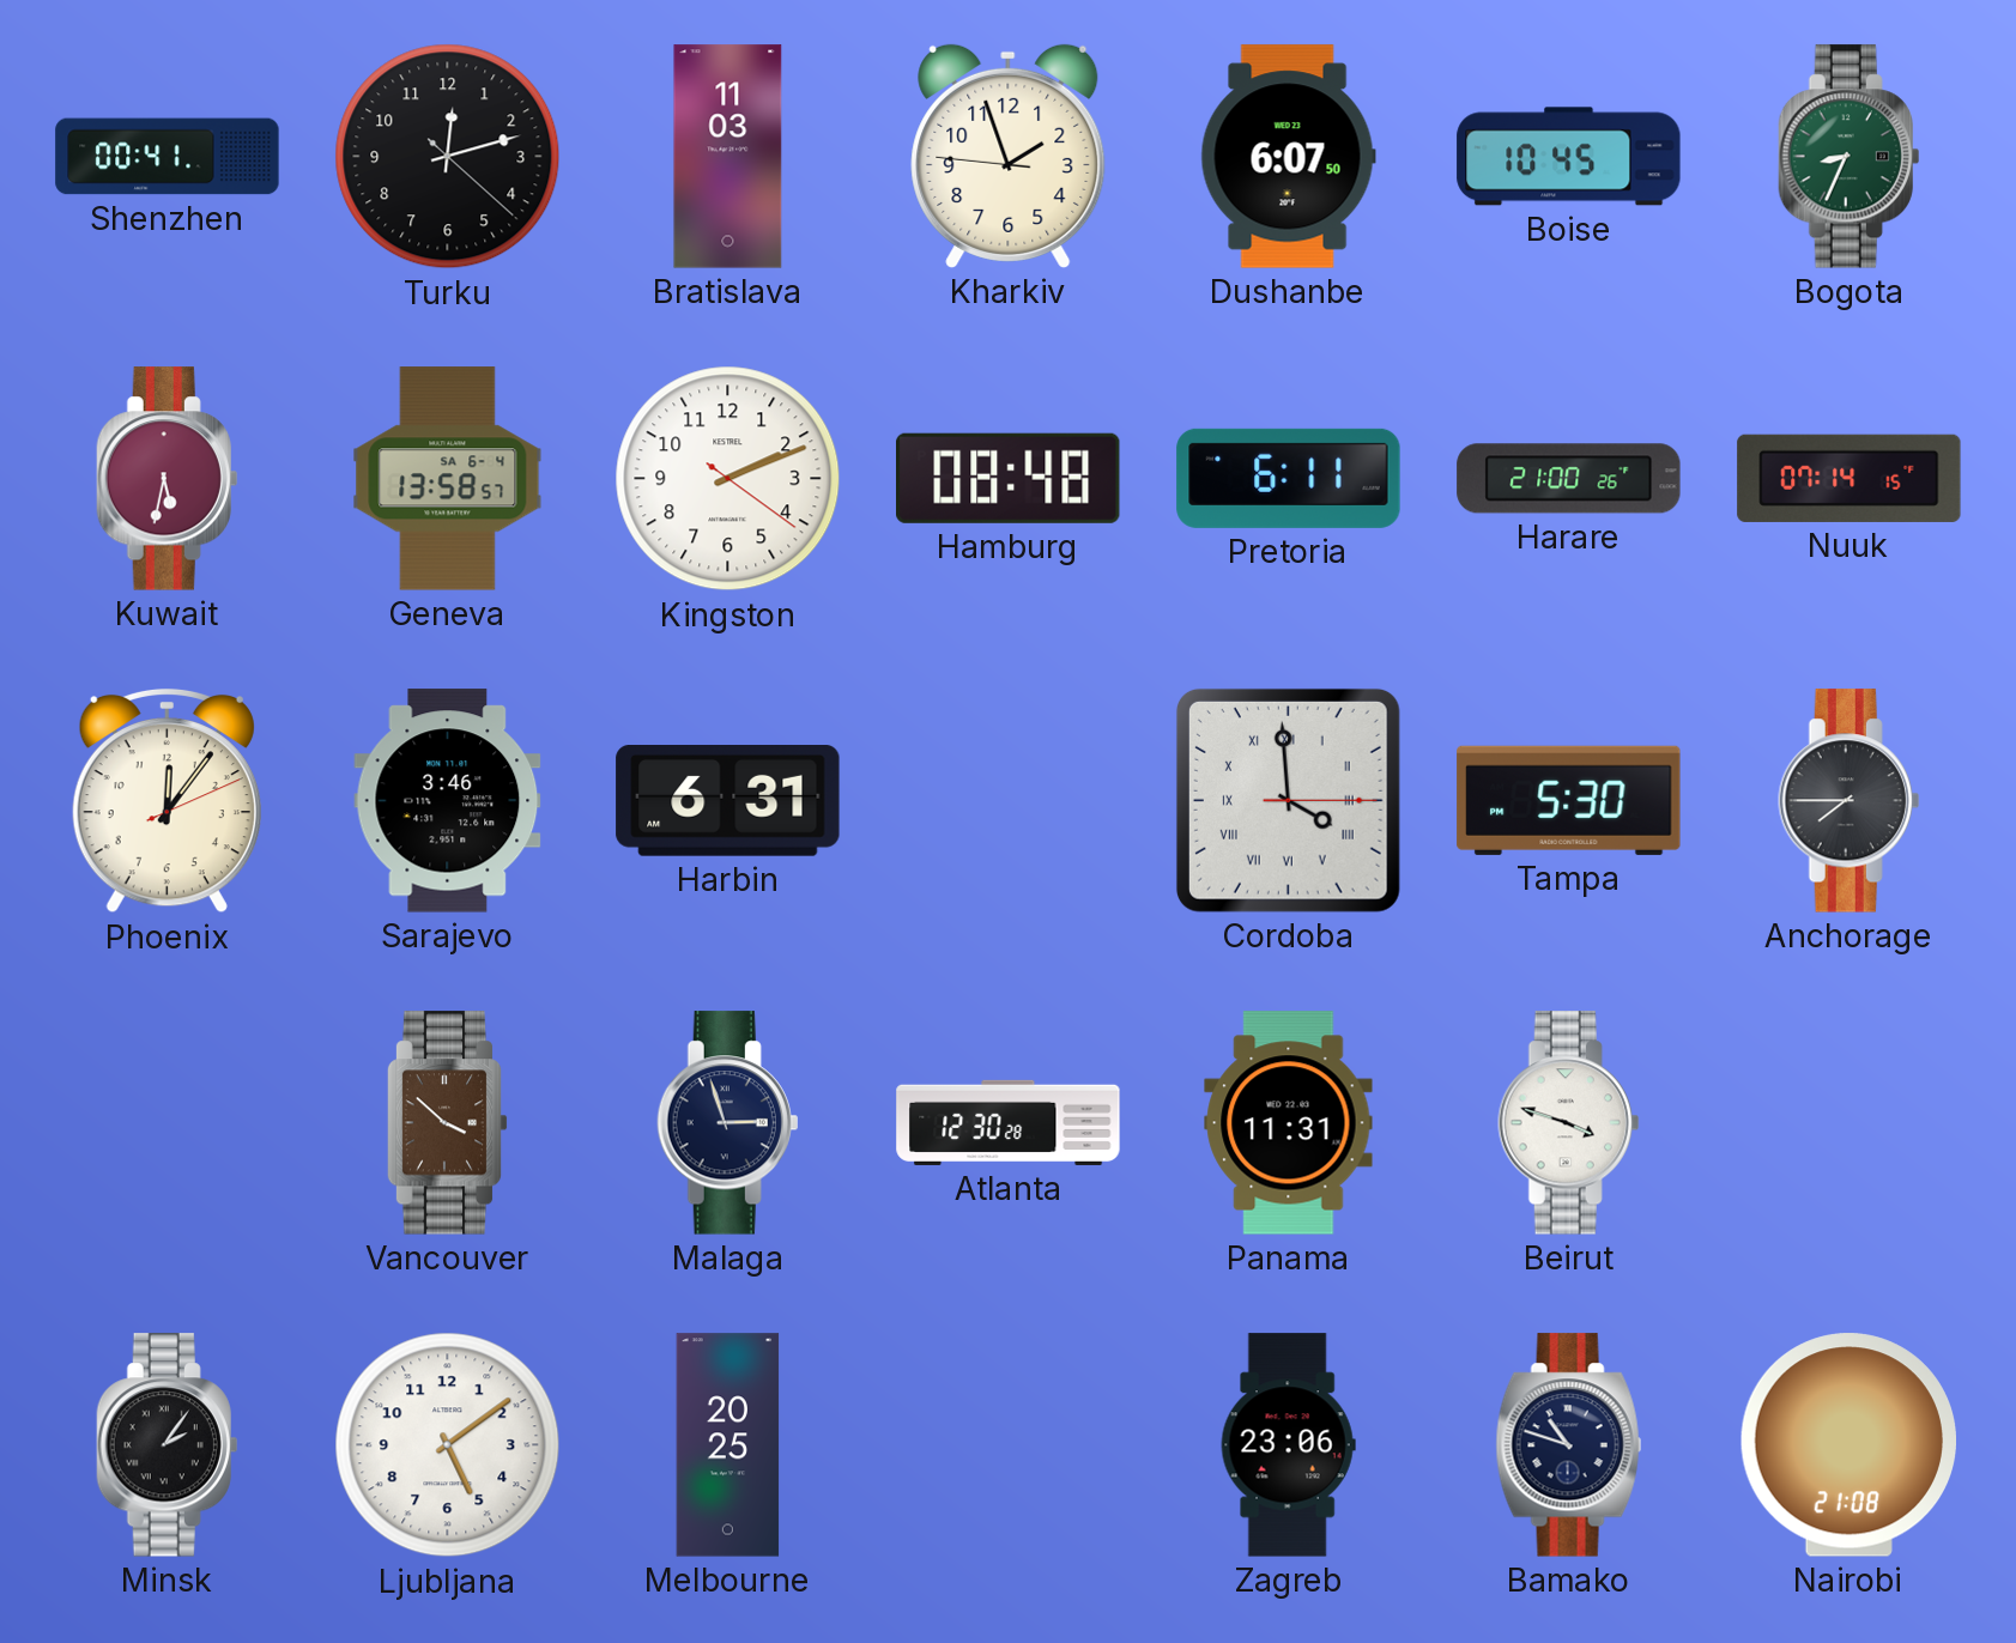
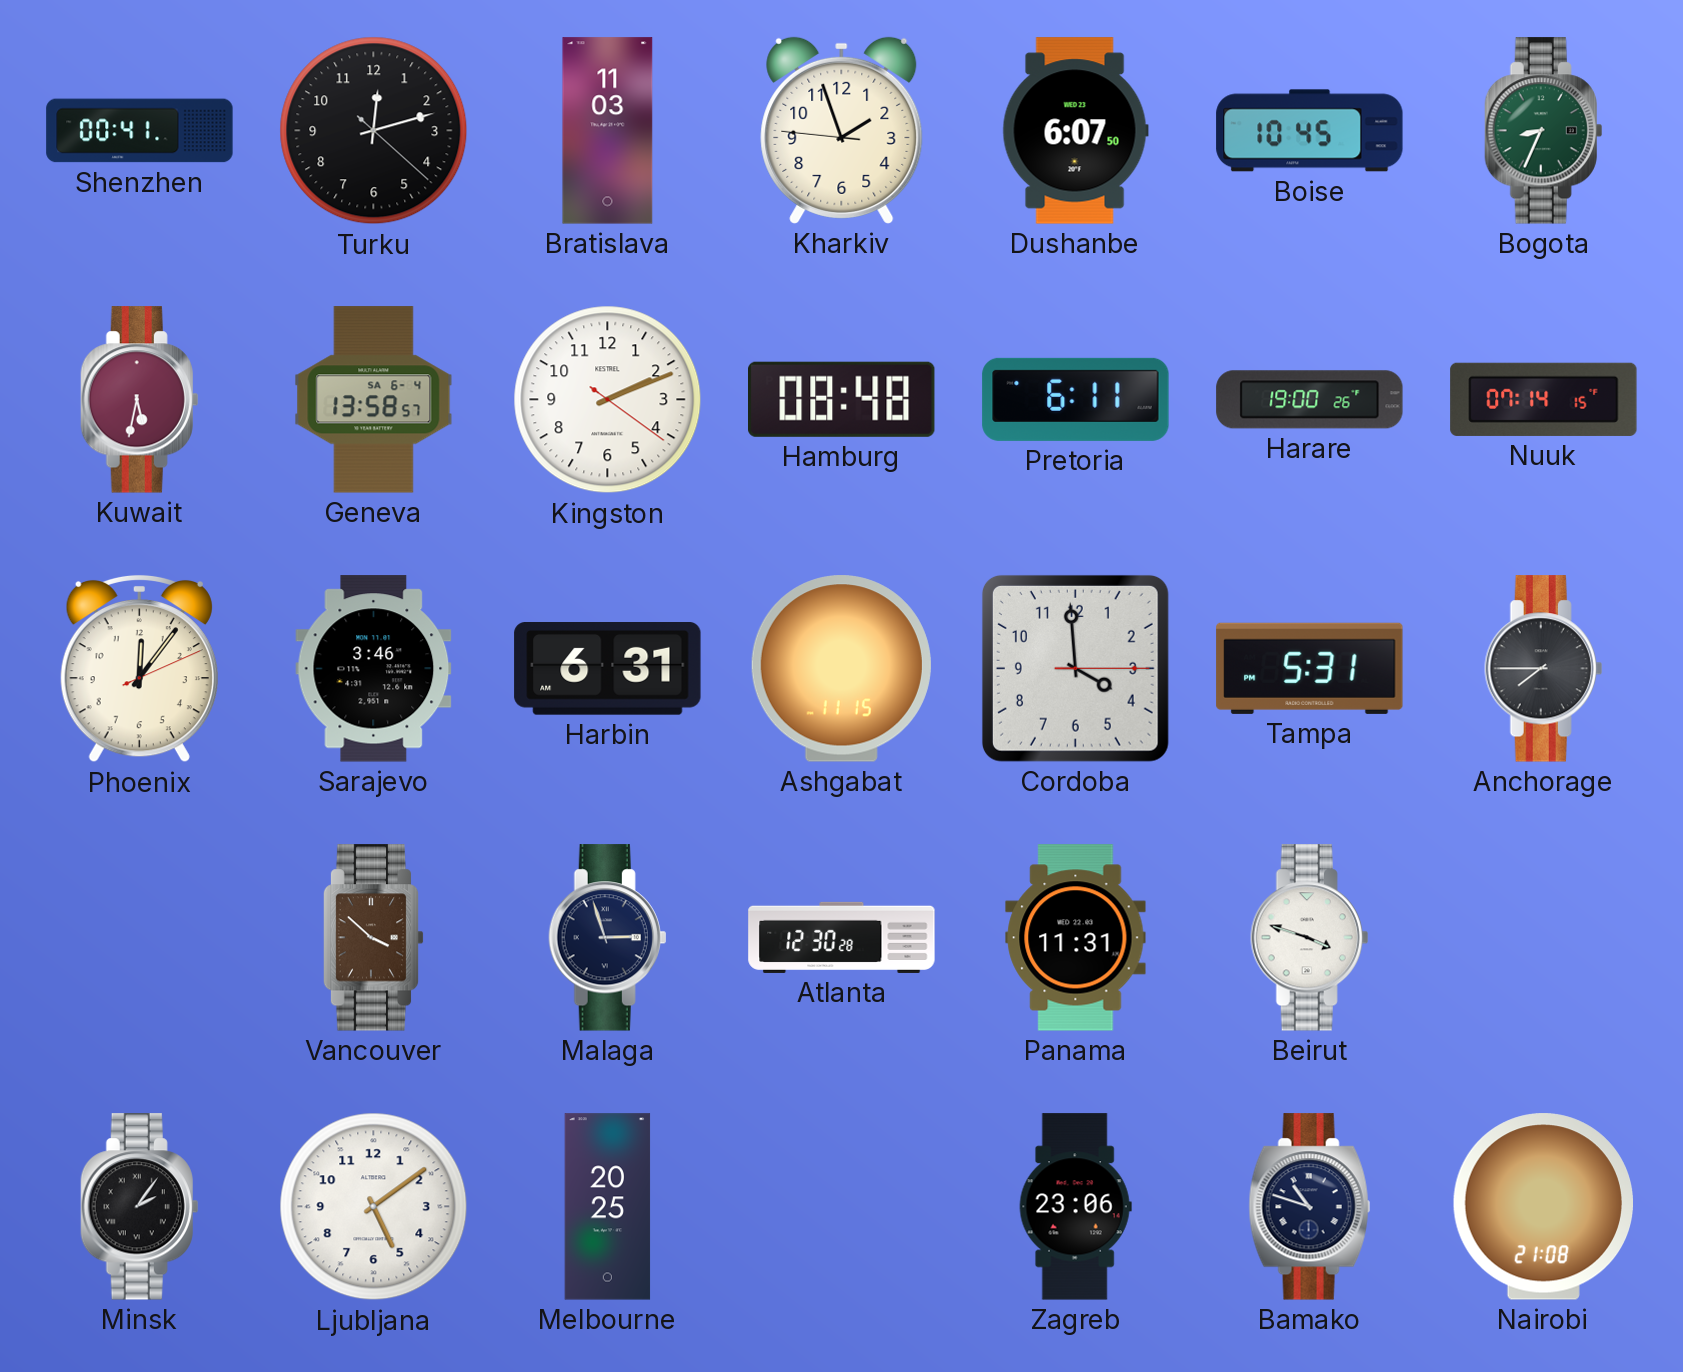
Harare: 21:00 -> 19:00
Ashgabat: none -> 11:15
Cordoba numerals: Roman -> Arabic
Tampa: 5:30 -> 5:31
